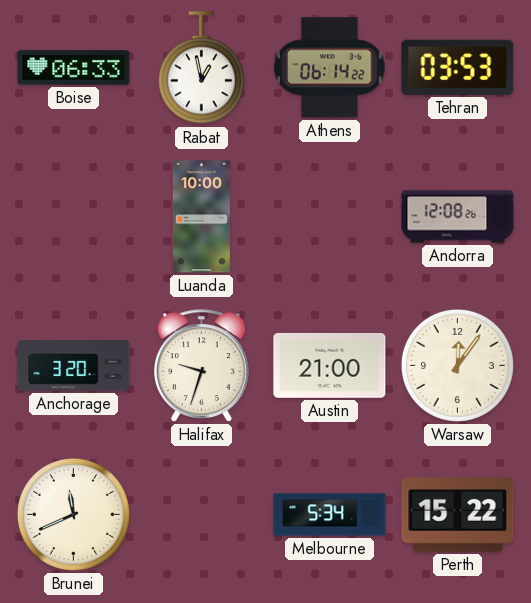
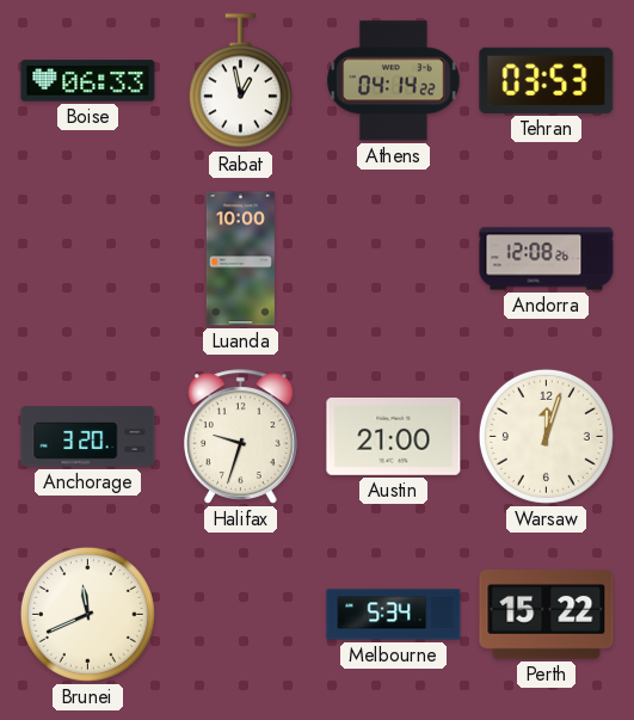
Athens: 06:14 -> 04:14
Warsaw: 12:06 -> 12:03
